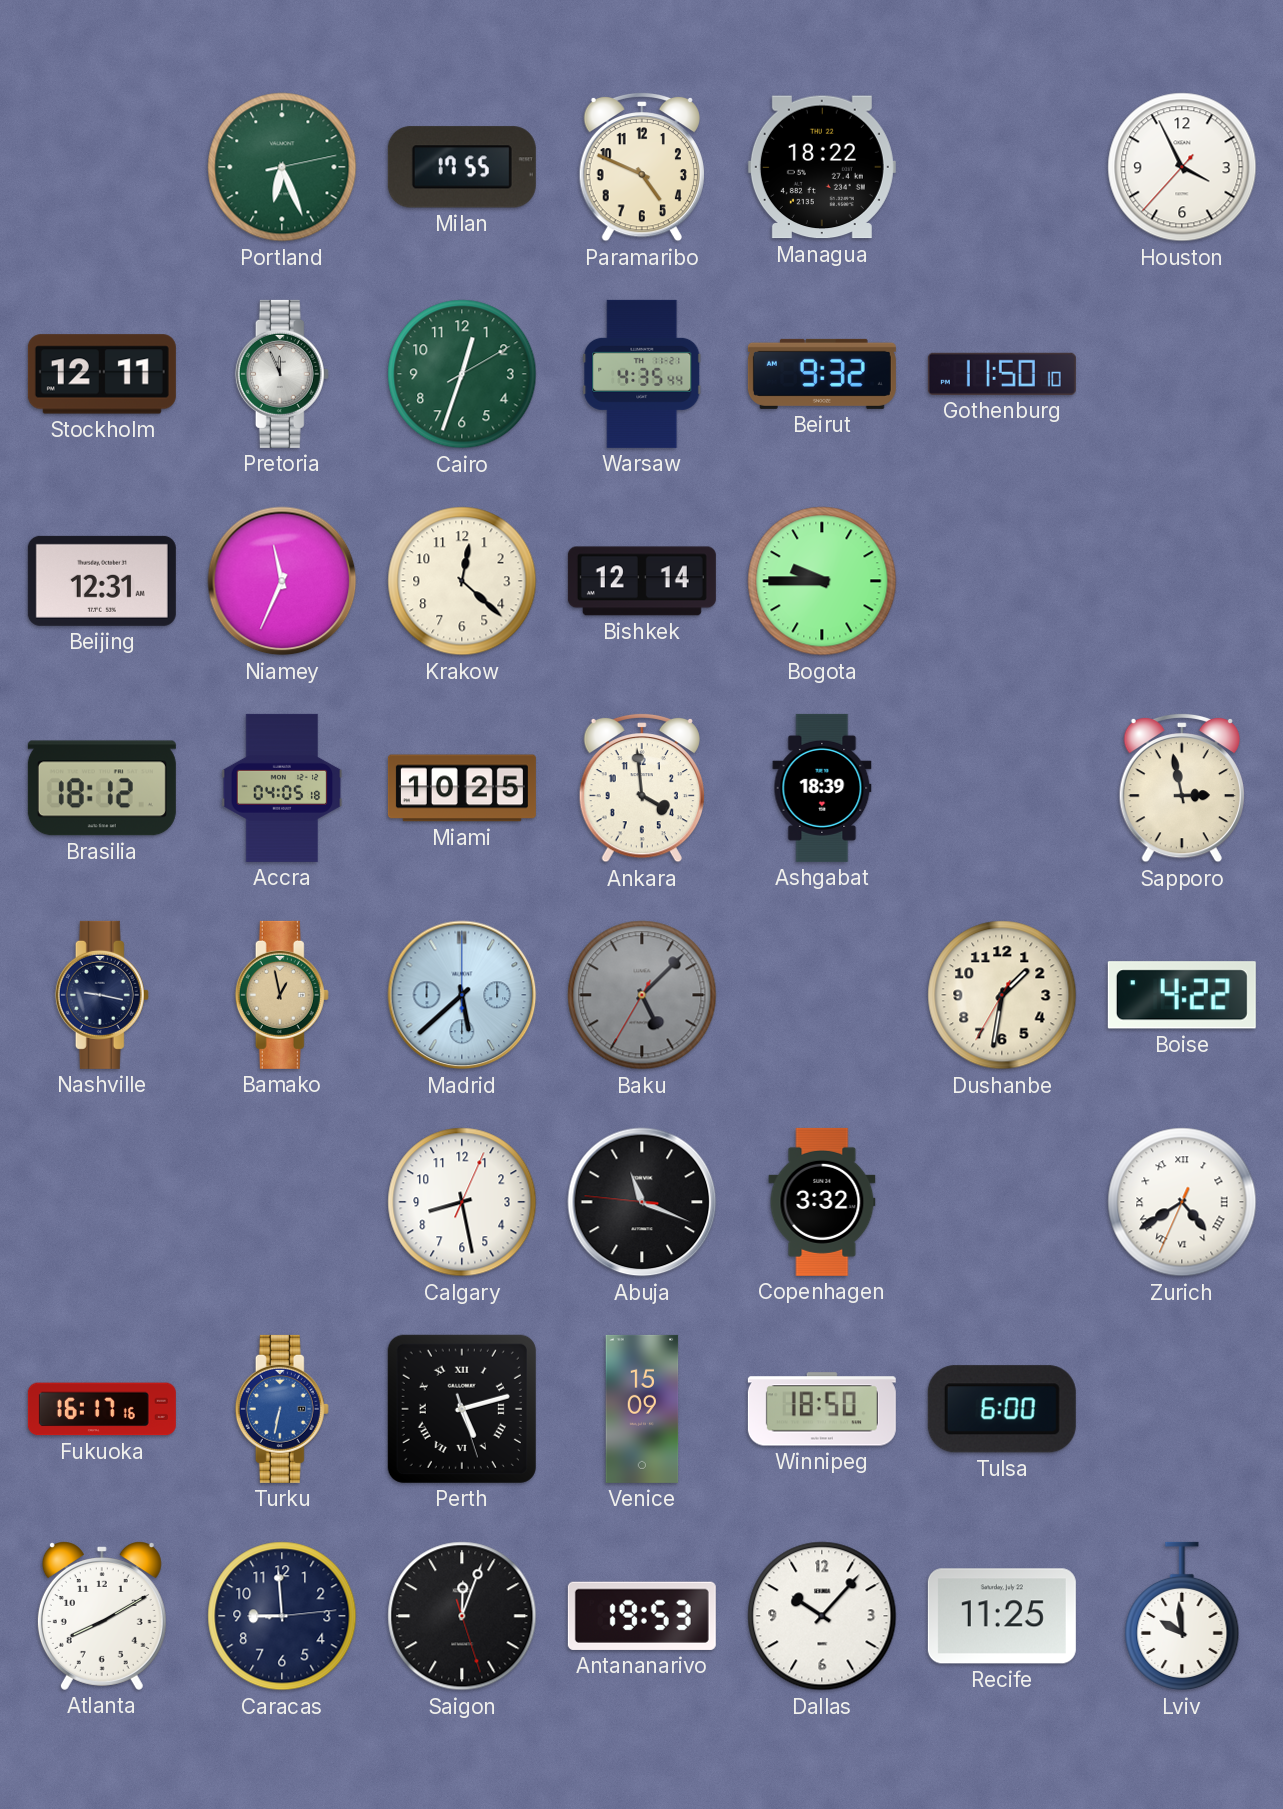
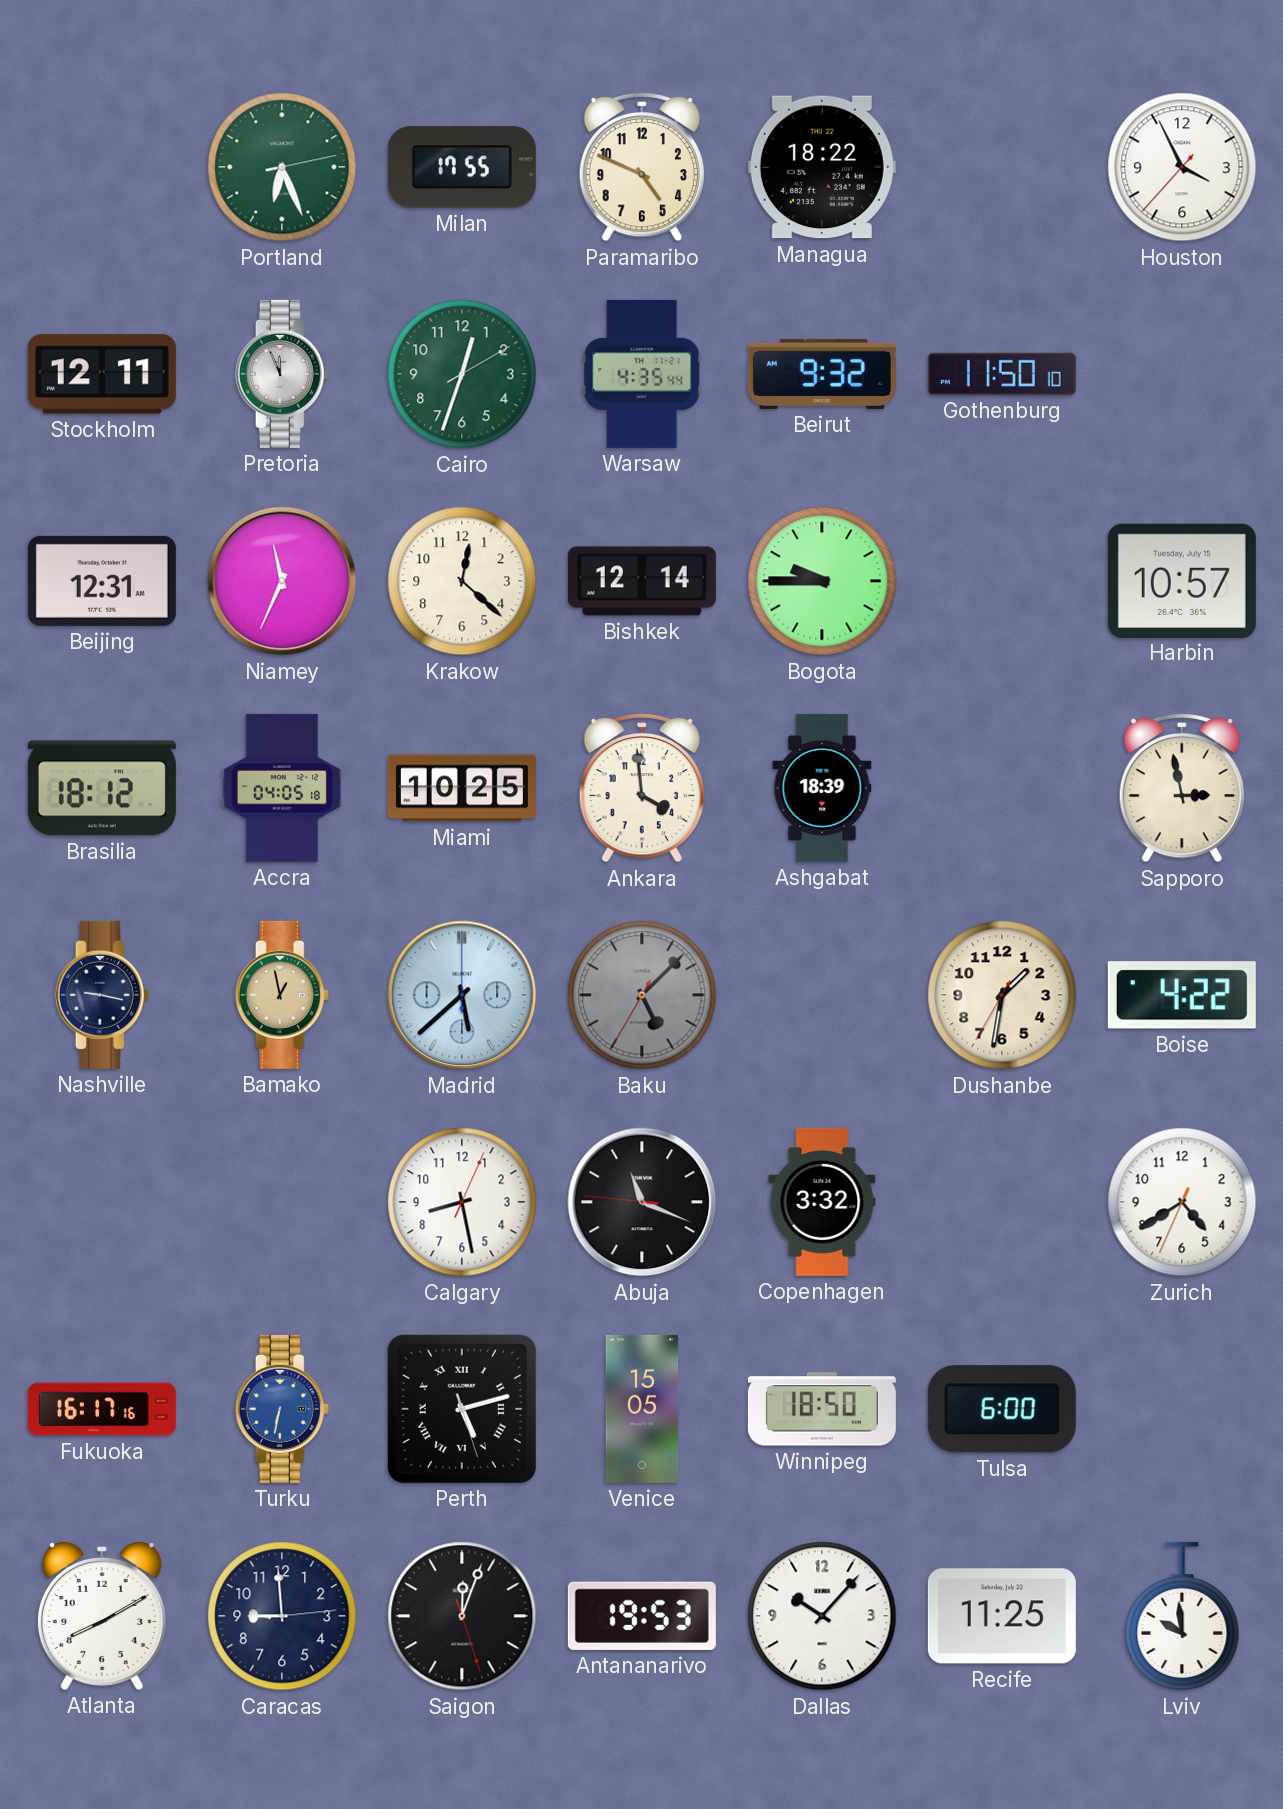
Harbin: none -> 10:57
Zurich numerals: Roman -> Arabic
Venice: 15:09 -> 15:05
